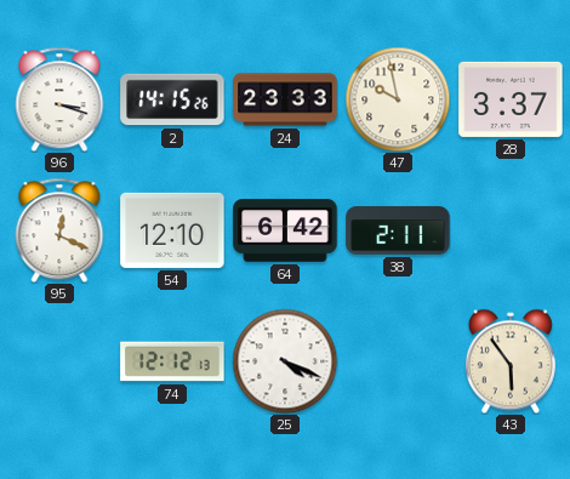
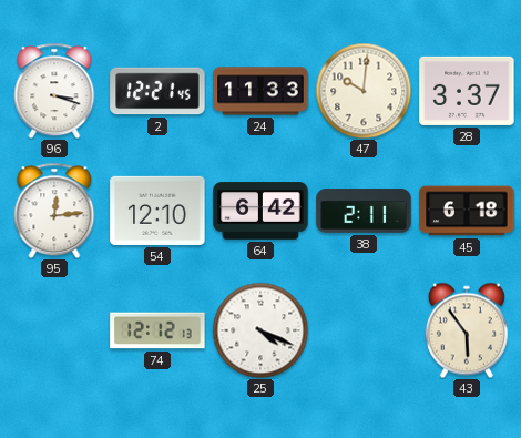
2: 14:15 -> 12:21
24: 23:33 -> 11:33
47: 9:58 -> 10:01
95: 12:19 -> 12:14
45: none -> 6:18
